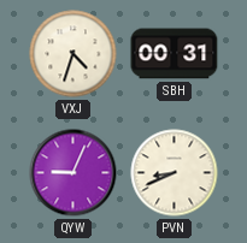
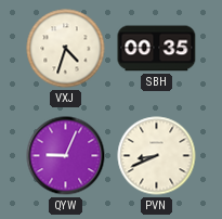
SBH: 00:31 -> 00:35
